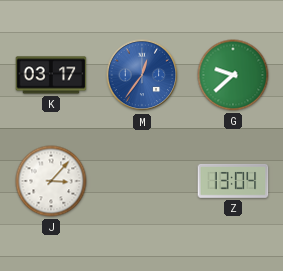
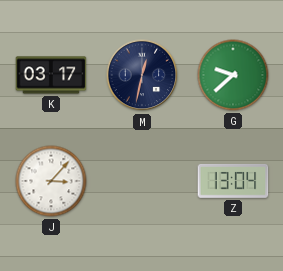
M: 12:36 -> 12:32
M dial: blue -> navy
